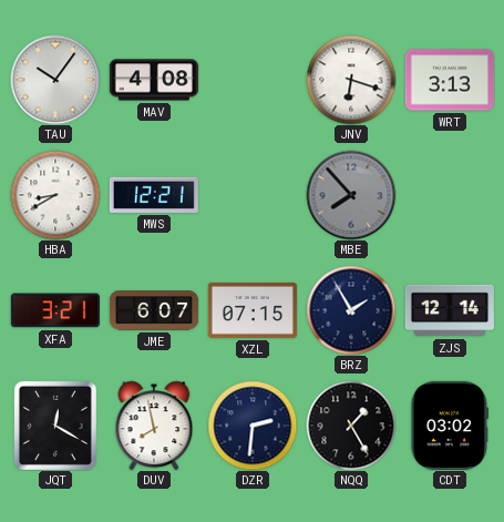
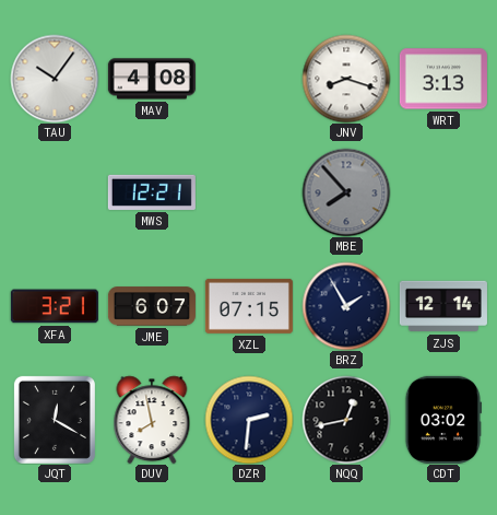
JNV: 6:18 -> 8:18
HBA: 8:40 -> none
NQQ: 1:25 -> 12:43
